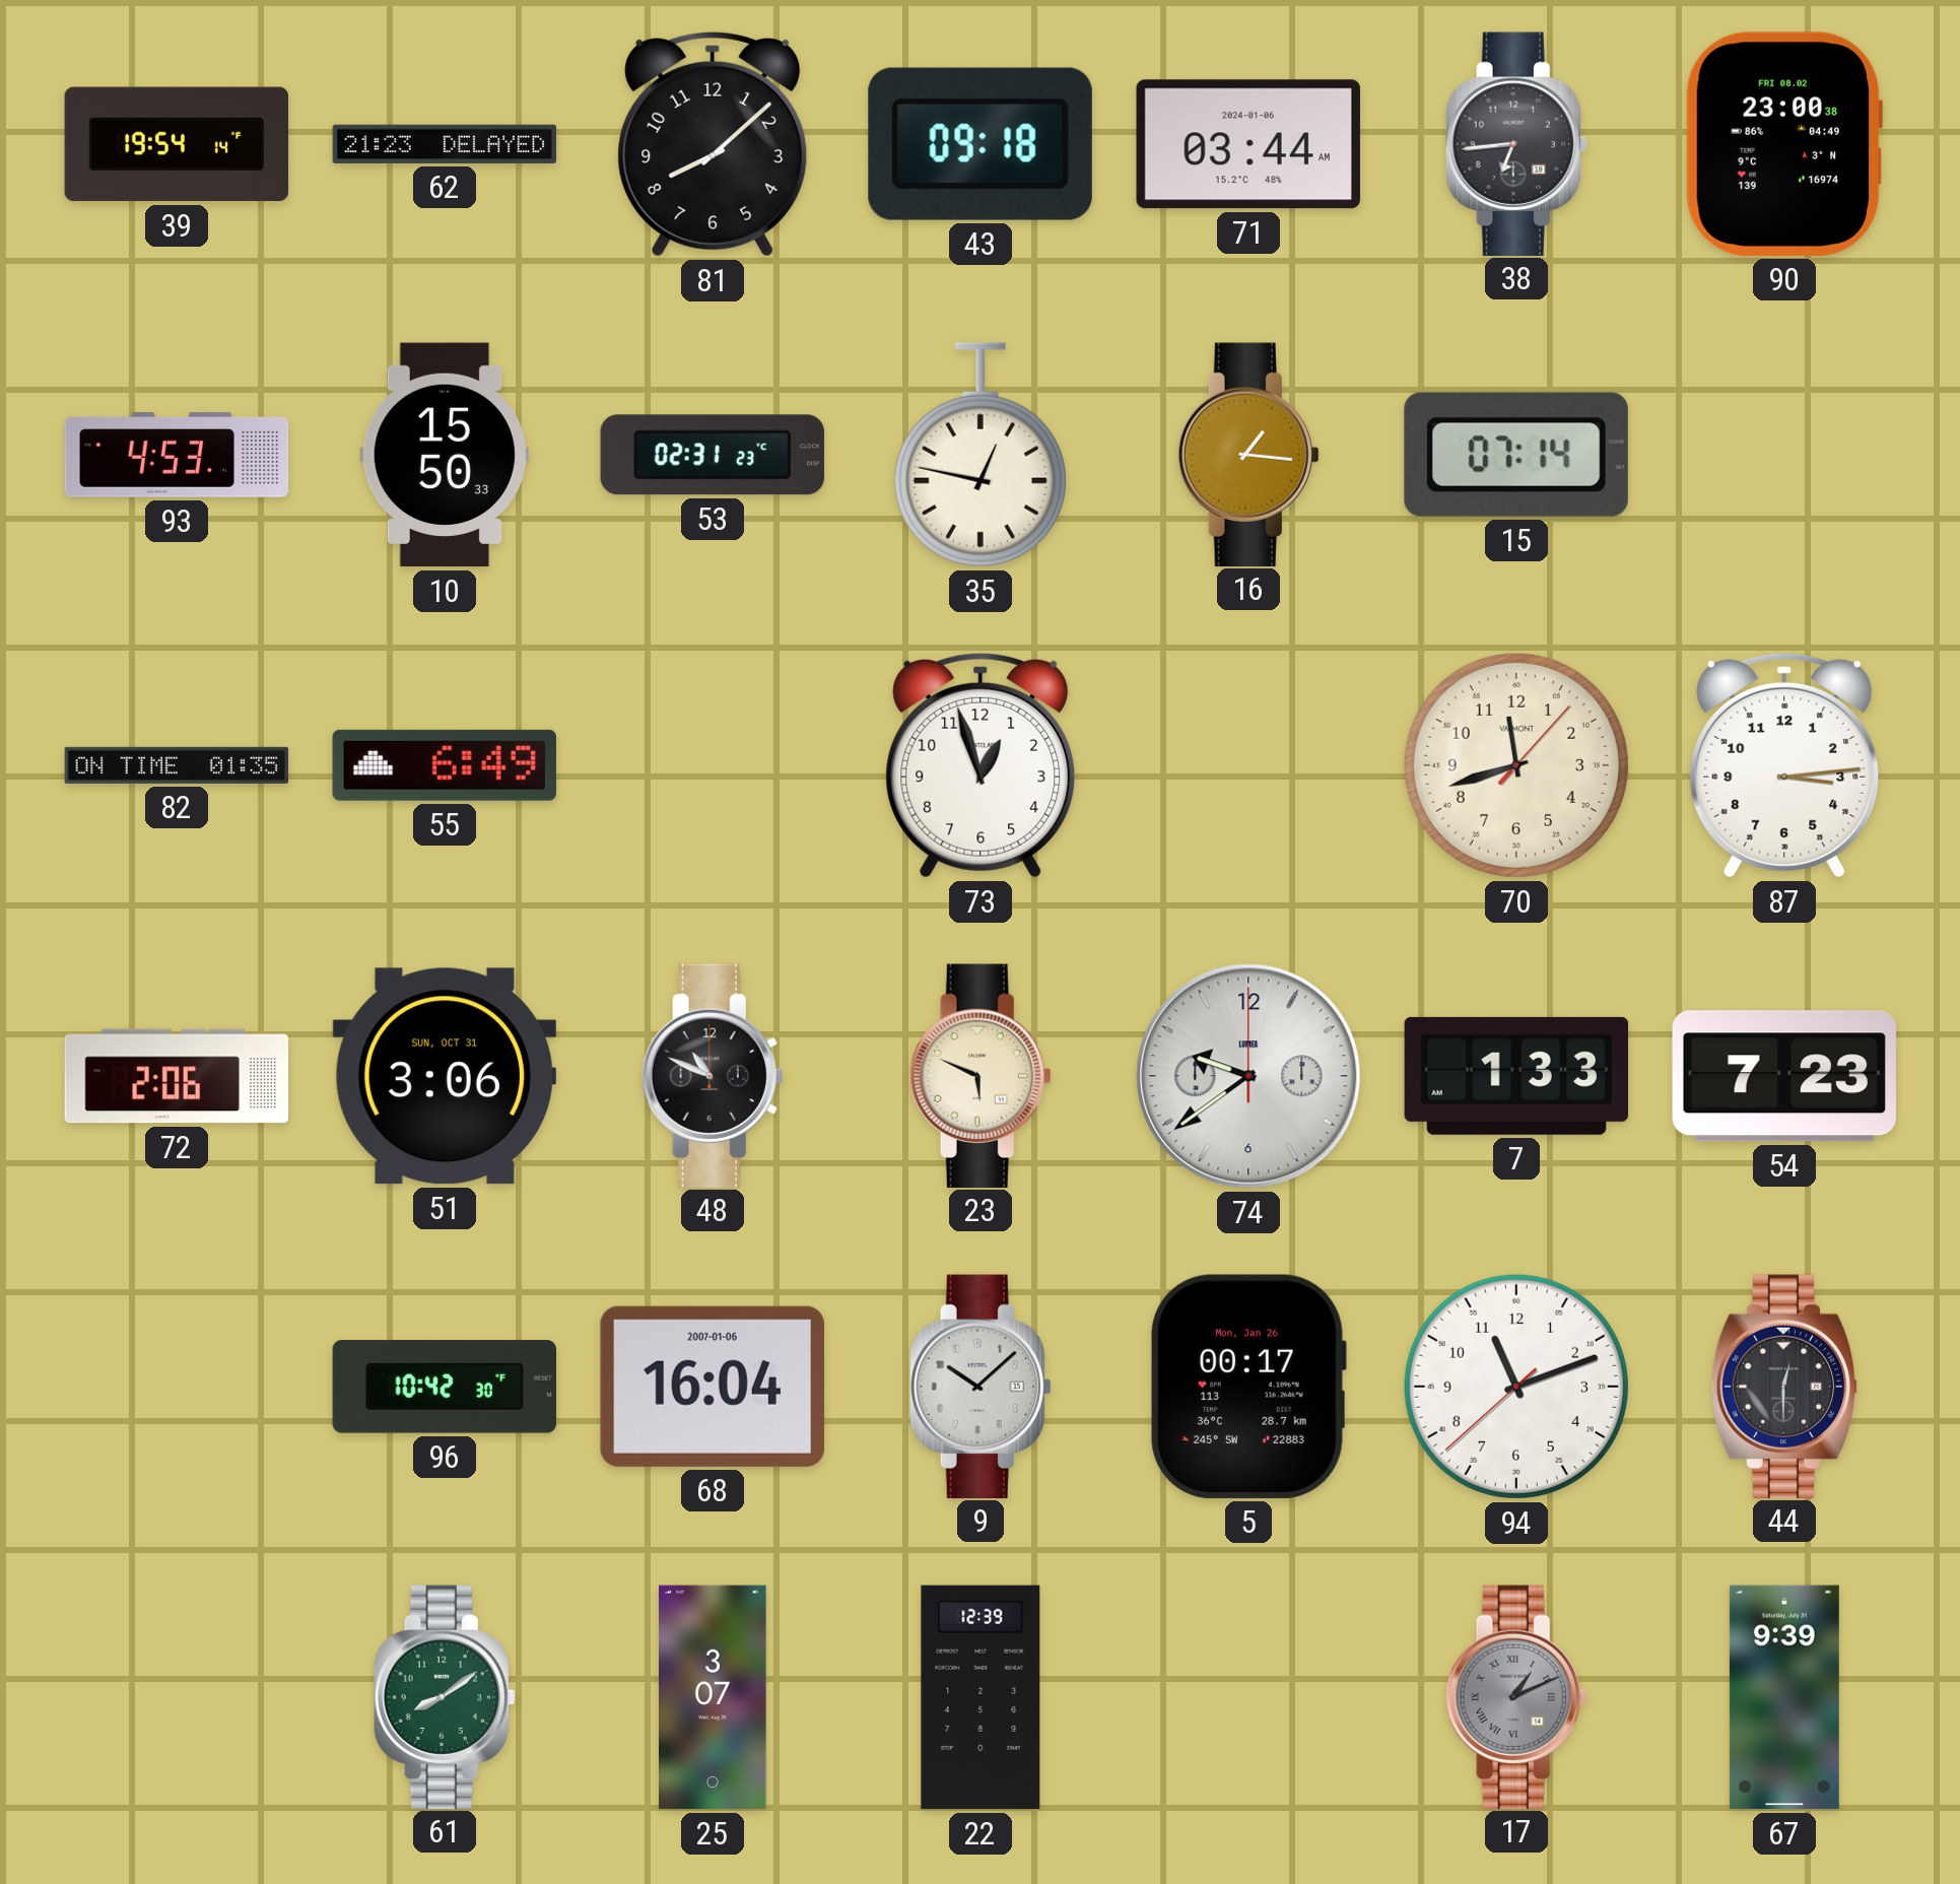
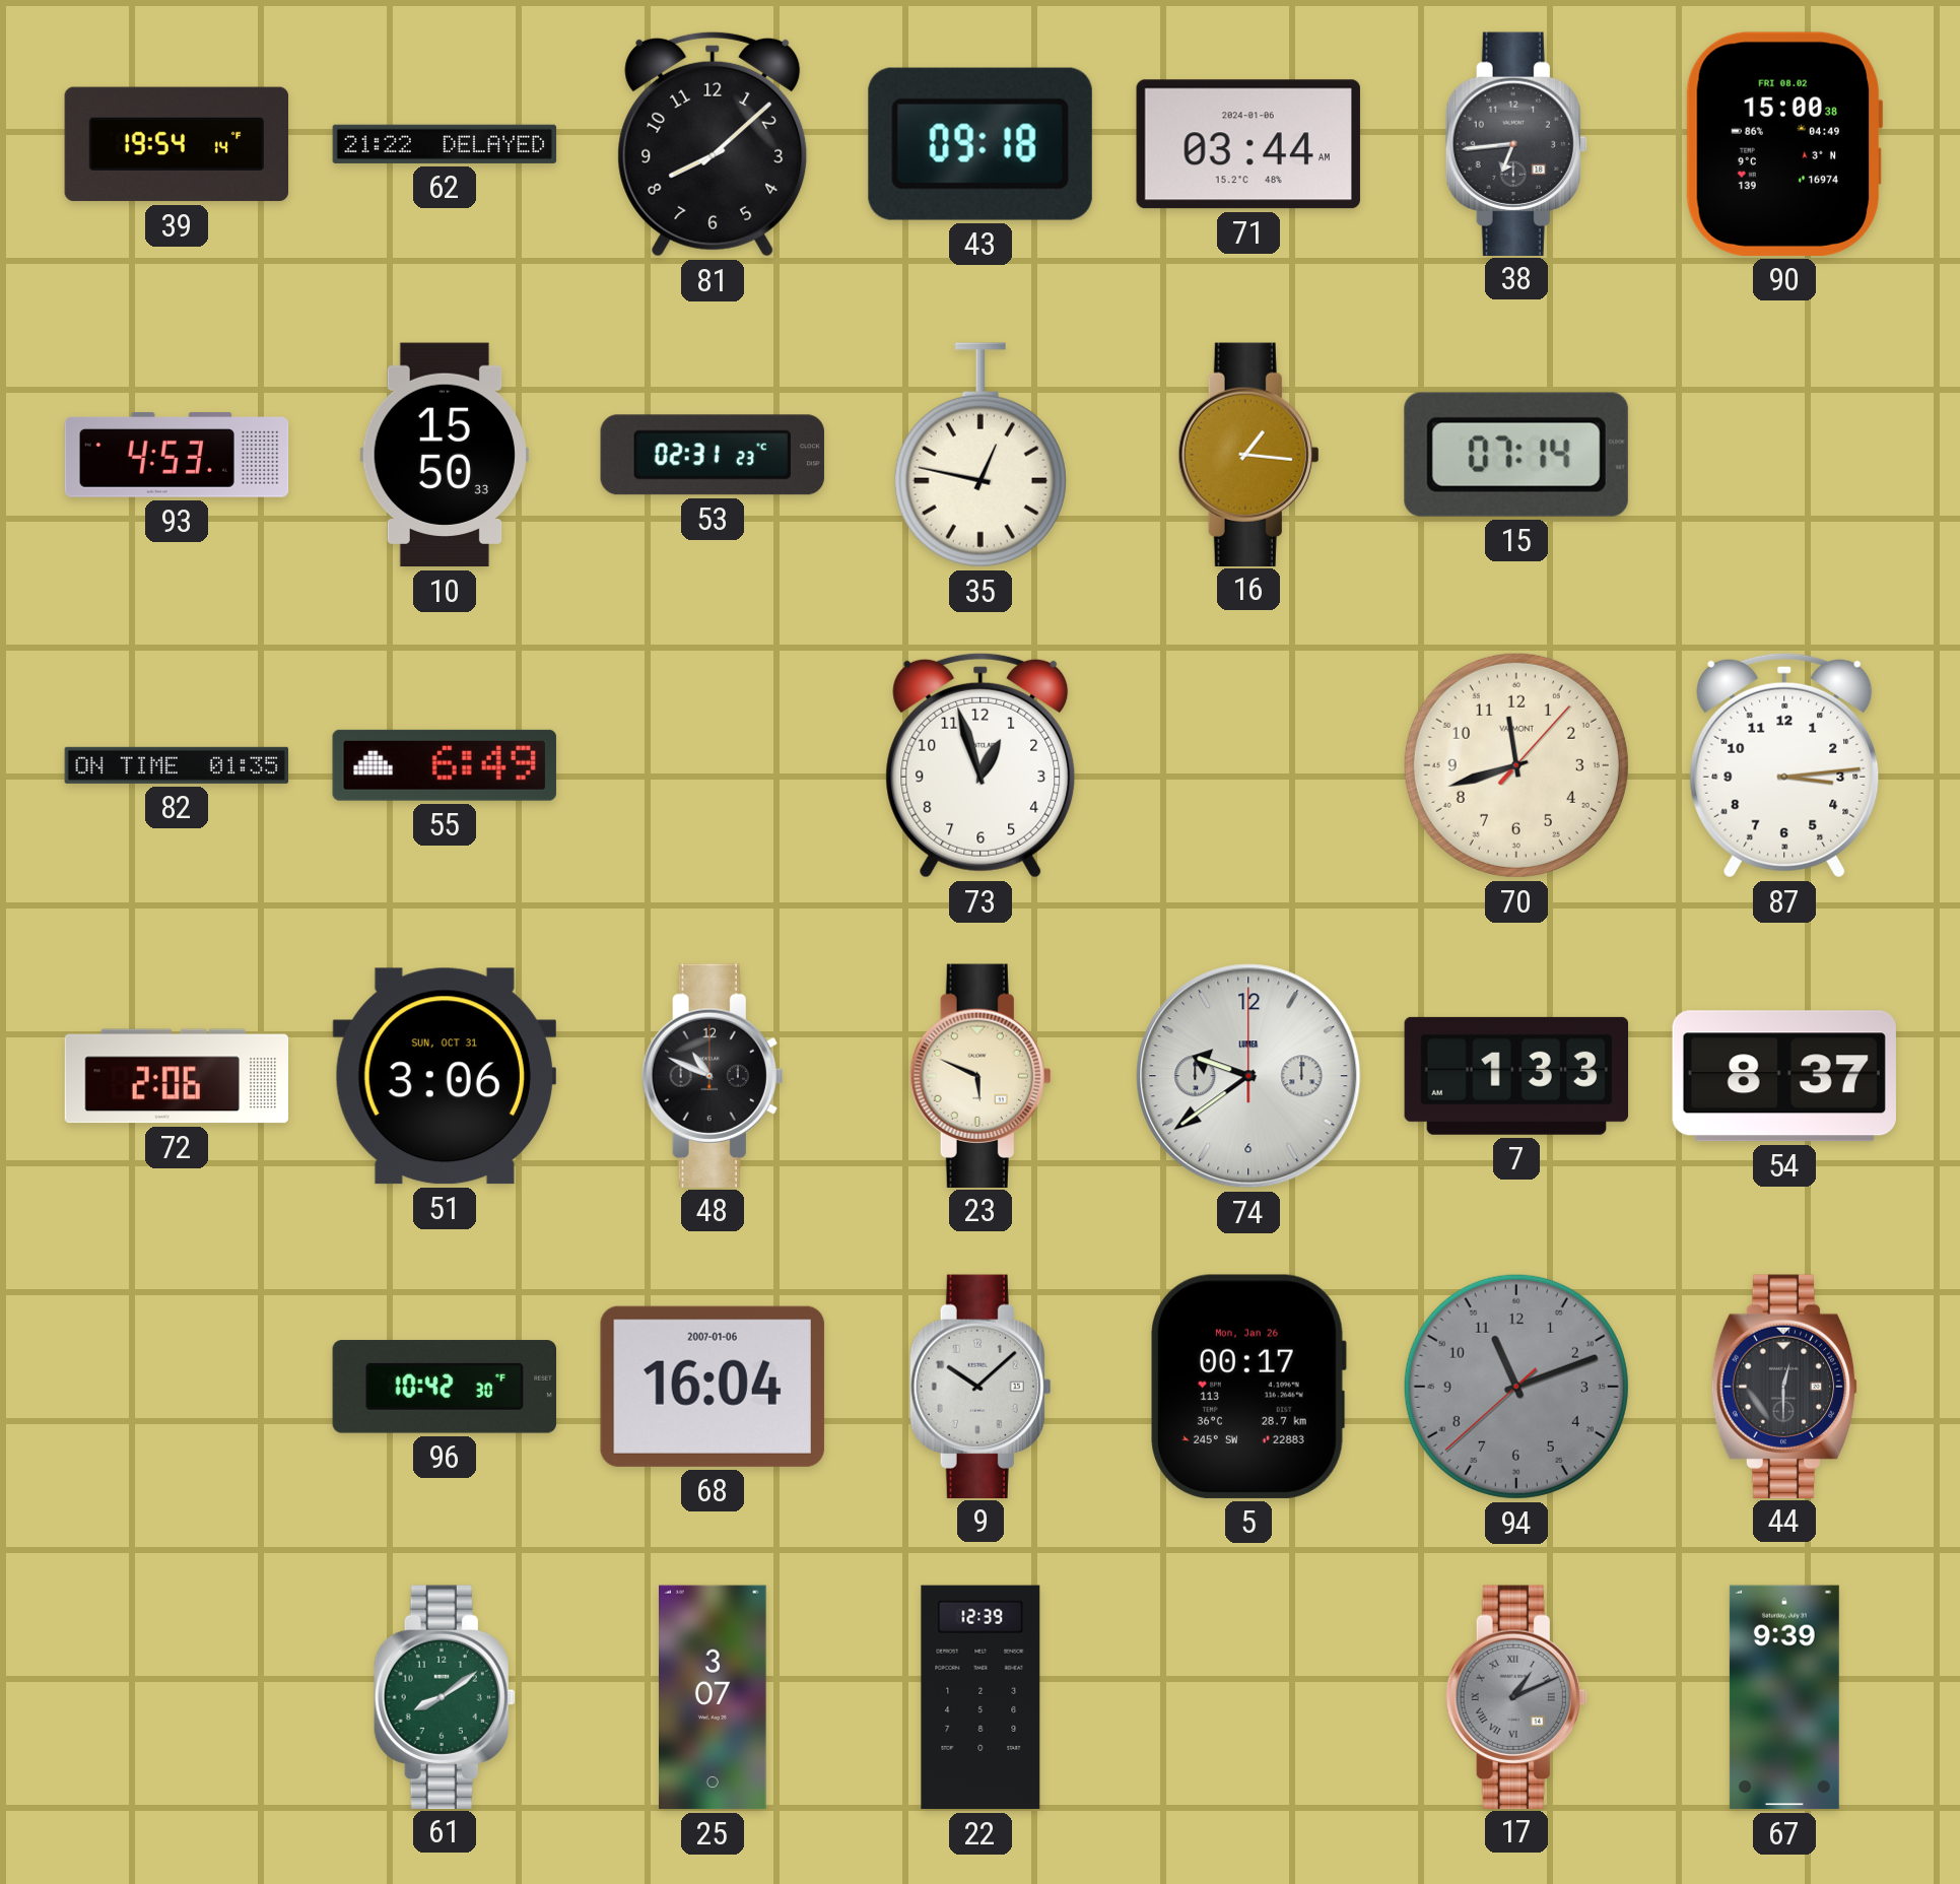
62: 21:23 -> 21:22
90: 23:00 -> 15:00
54: 7:23 -> 8:37
94 dial: white -> grey
